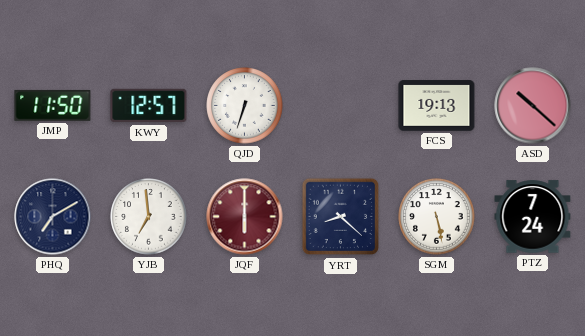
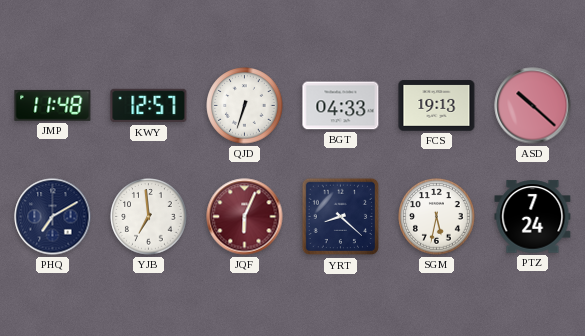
JMP: 11:50 -> 11:48
BGT: none -> 04:33
JQF: 6:00 -> 6:04
SGM: 5:28 -> 5:32
